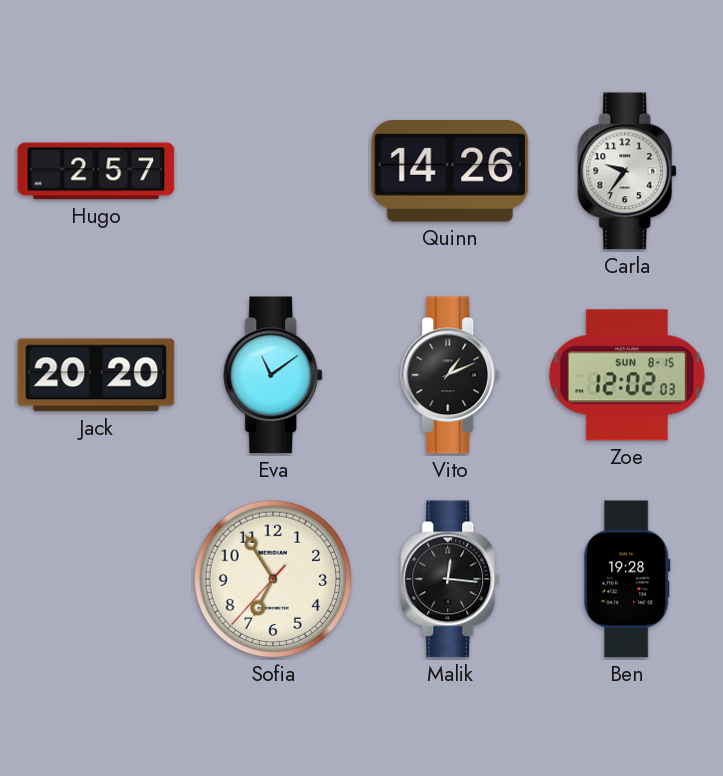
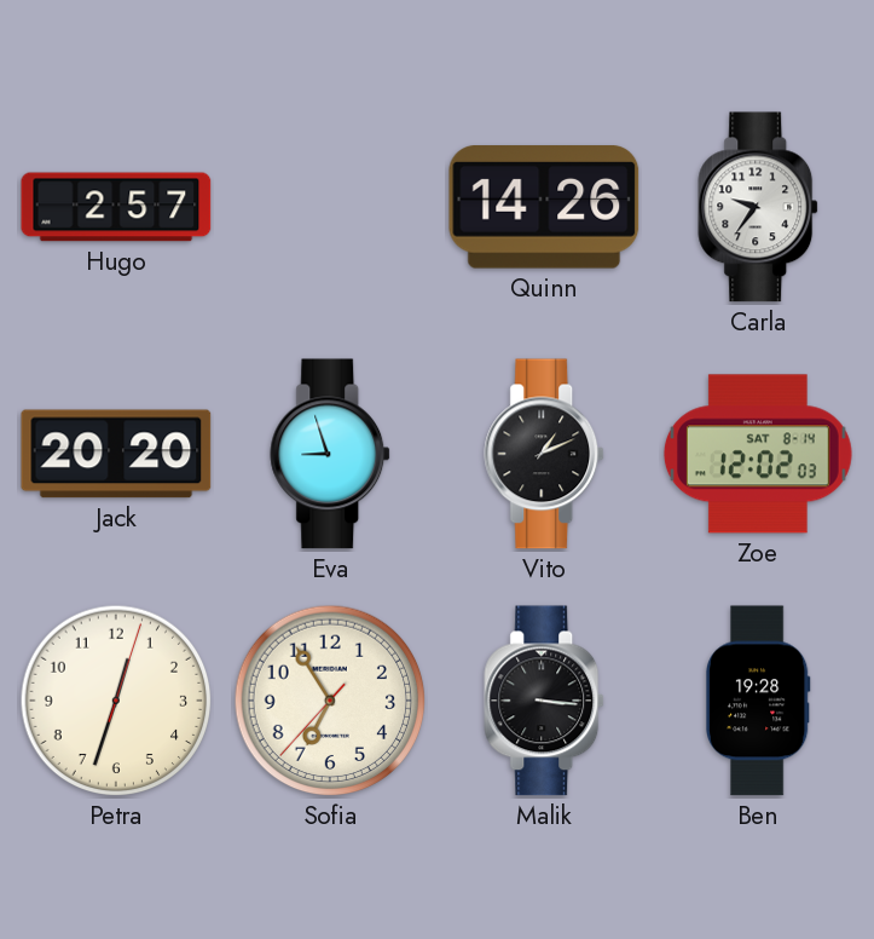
Eva: 11:09 -> 8:57
Zoe date: SUN 8-15 -> SAT 8-14
Petra: none -> 12:33
Malik: 12:16 -> 3:16
